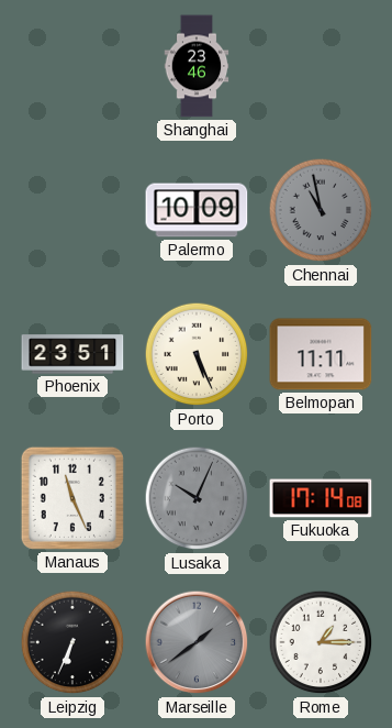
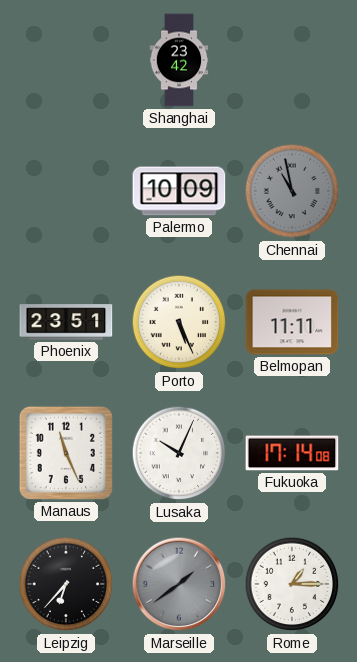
Shanghai: 23:46 -> 23:42
Lusaka dial: grey -> white
Leipzig: 6:34 -> 6:37
